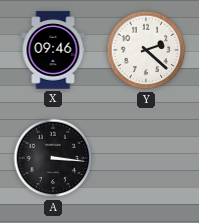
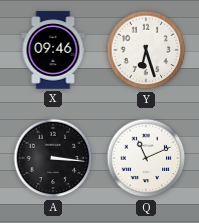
Y: 2:22 -> 6:27
Q: none -> 11:11
